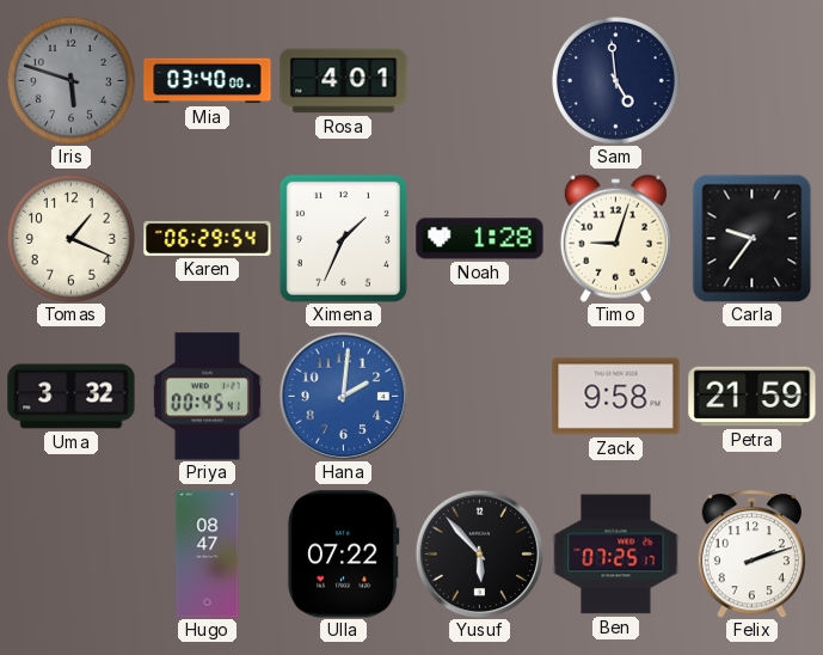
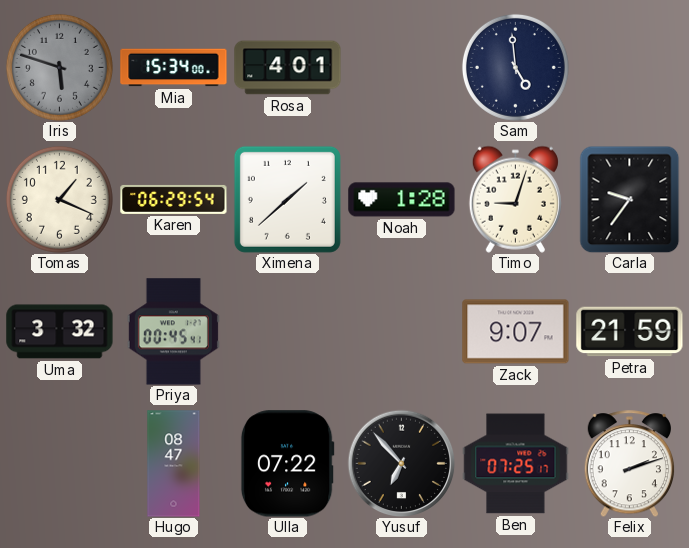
Mia: 03:40 -> 15:34
Ximena: 1:34 -> 1:38
Hana: 2:01 -> none
Zack: 9:58 -> 9:07
Yusuf: 5:53 -> 6:53
